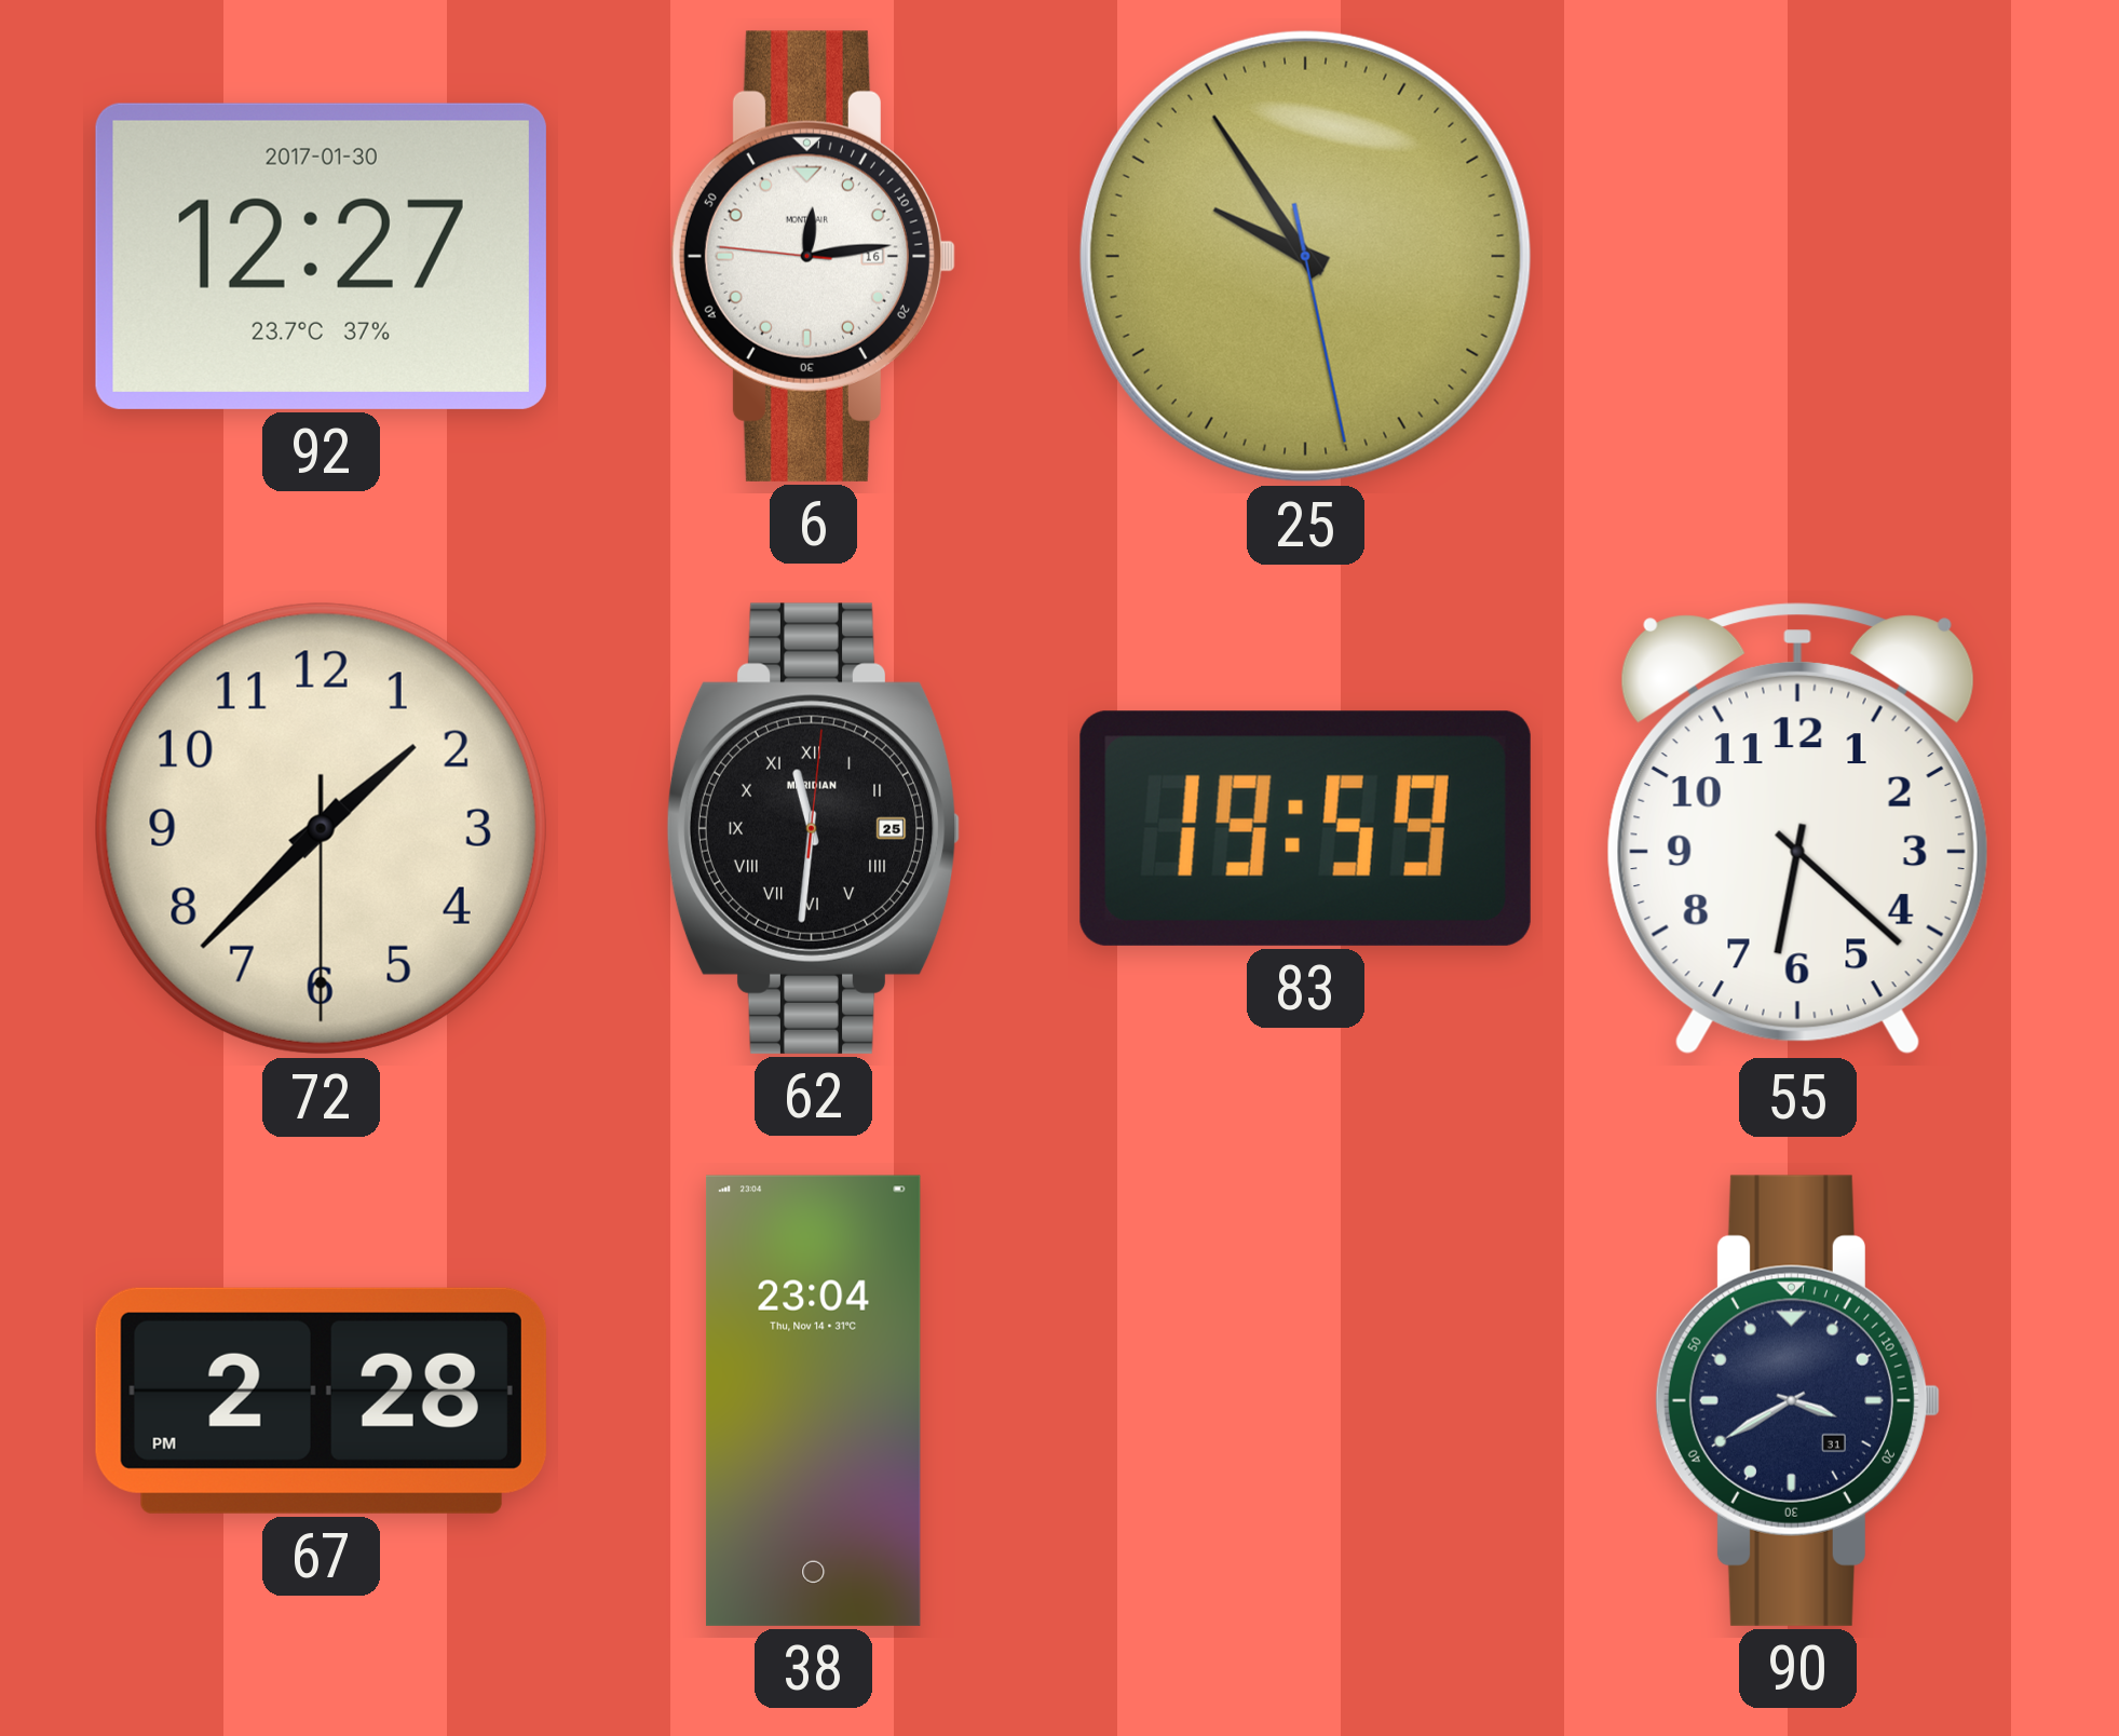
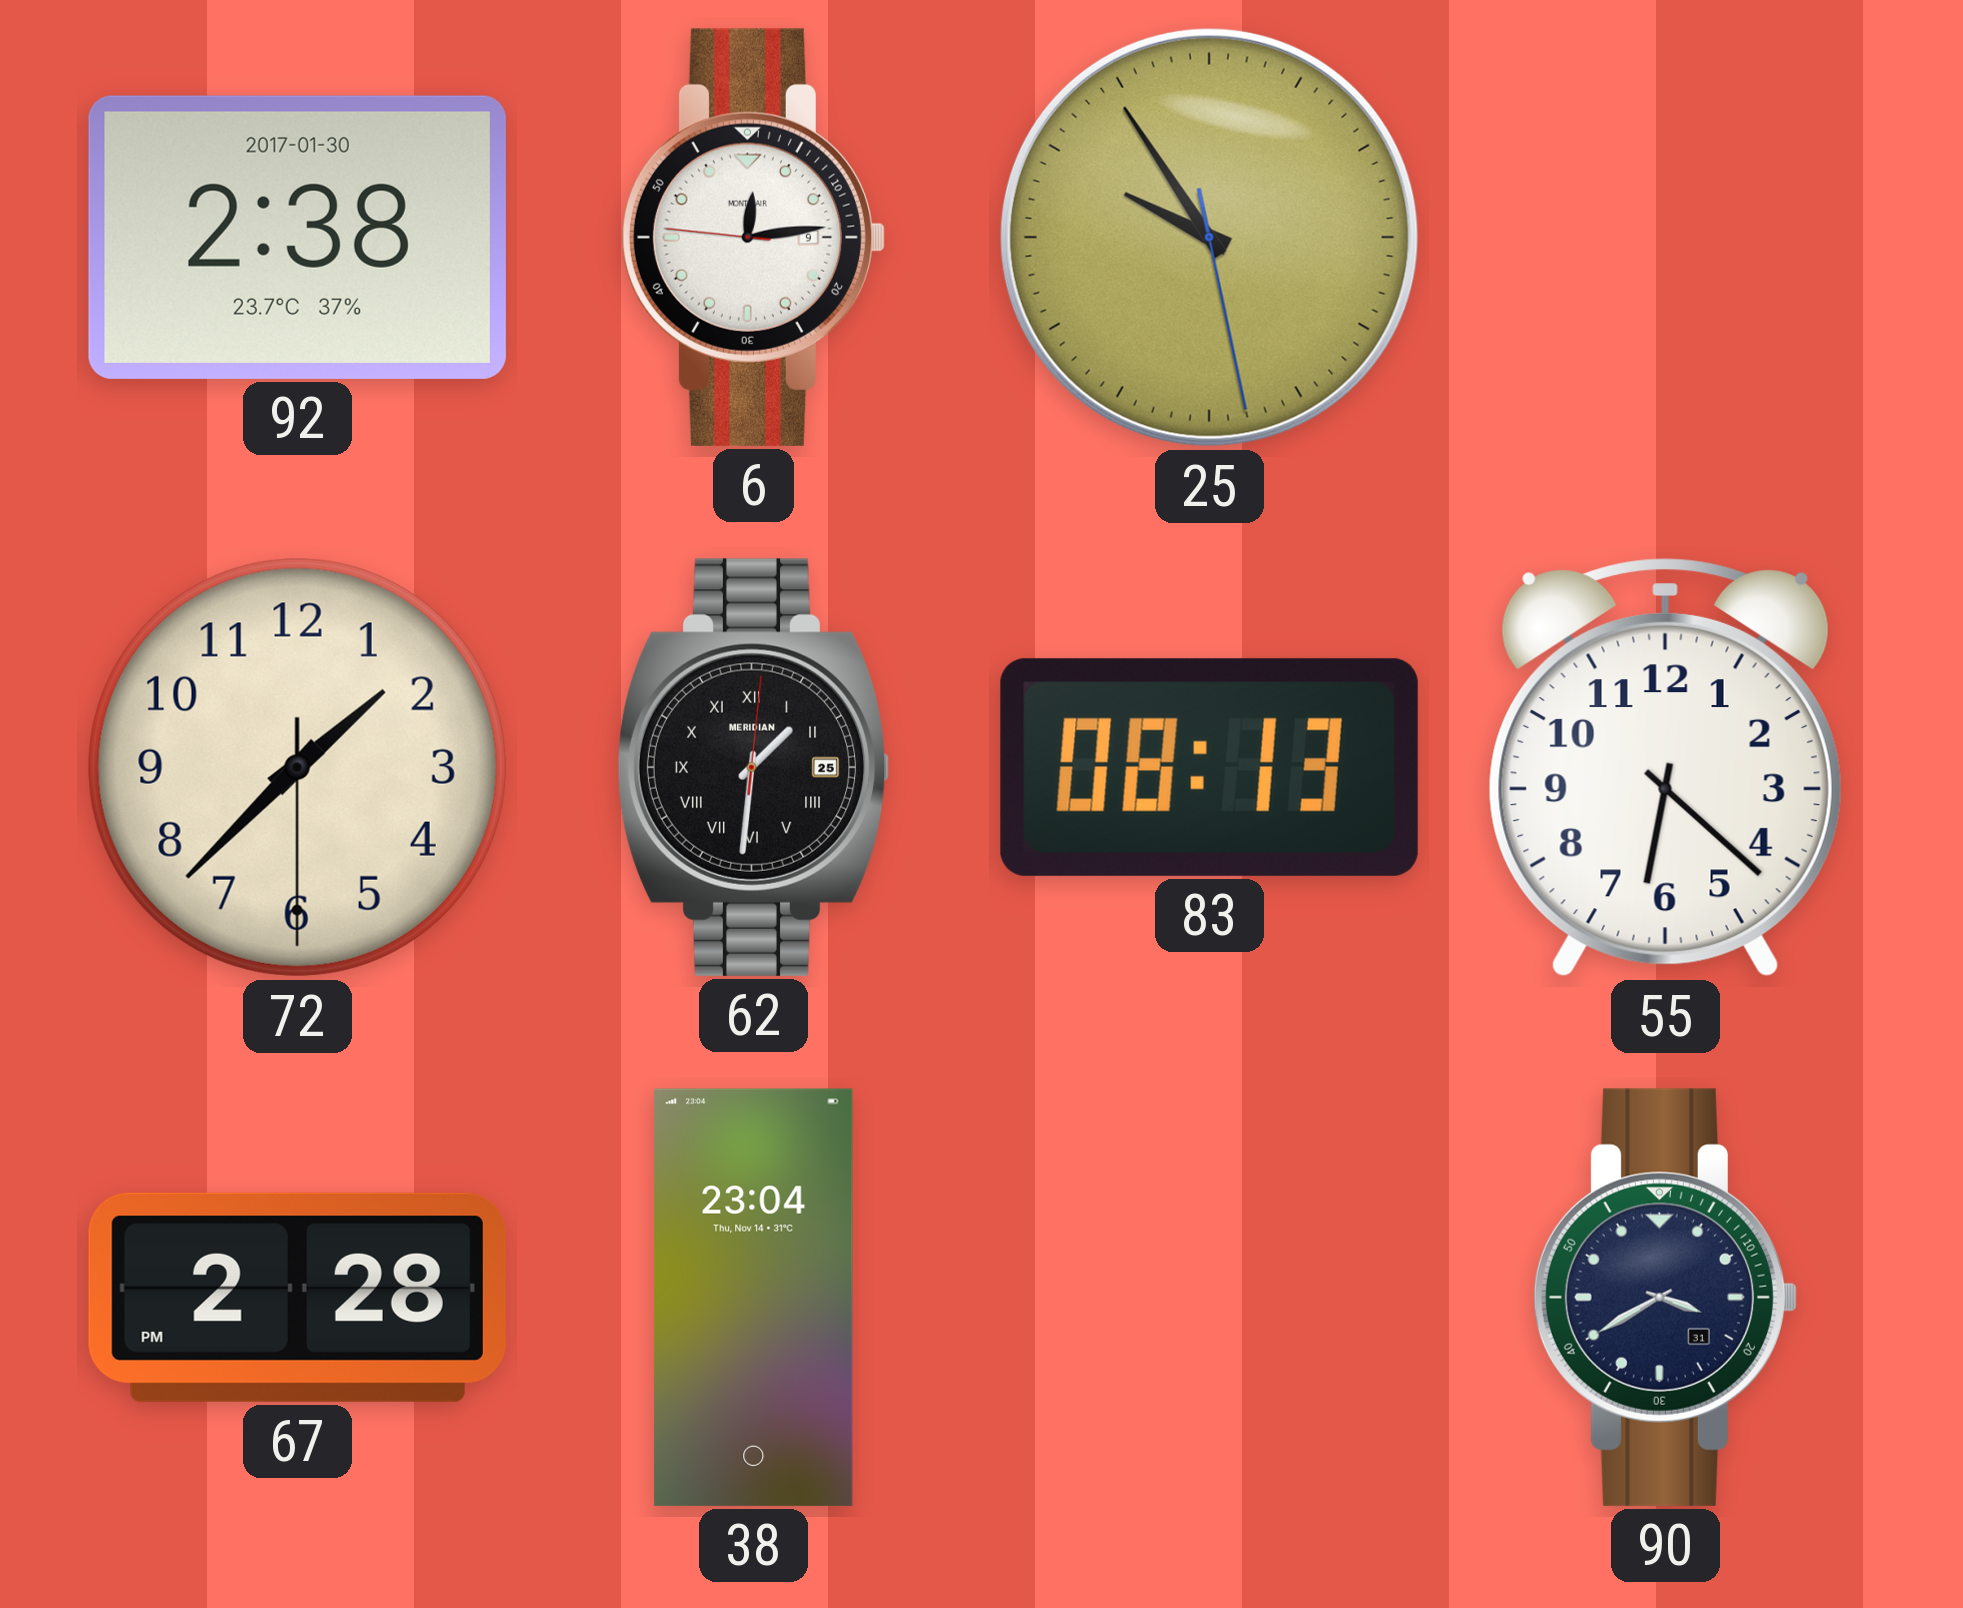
92: 12:27 -> 2:38
6 date: 16 -> 9
62: 11:31 -> 1:31
83: 19:59 -> 08:13
